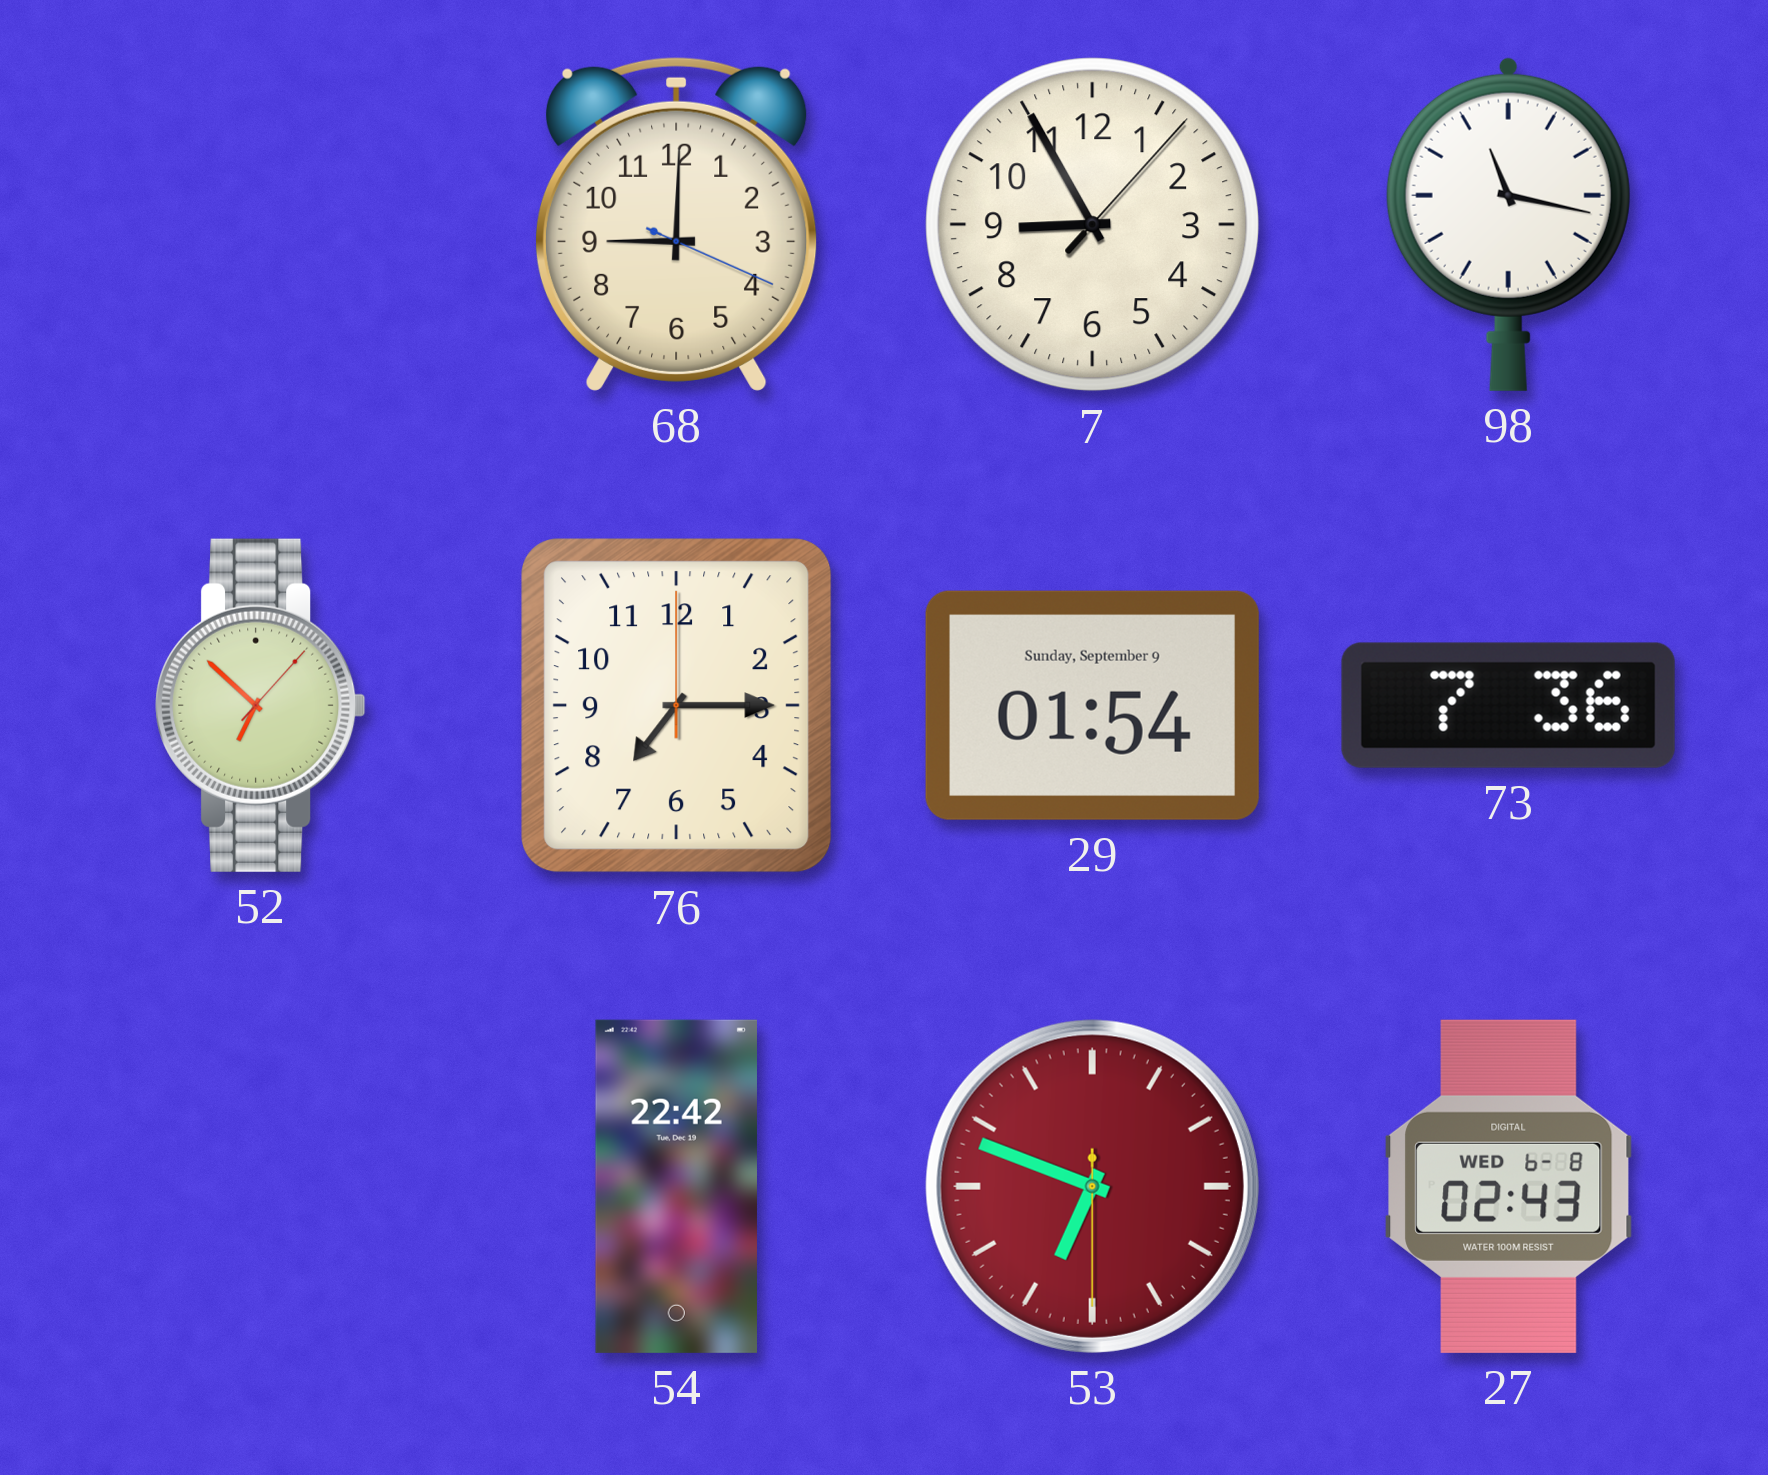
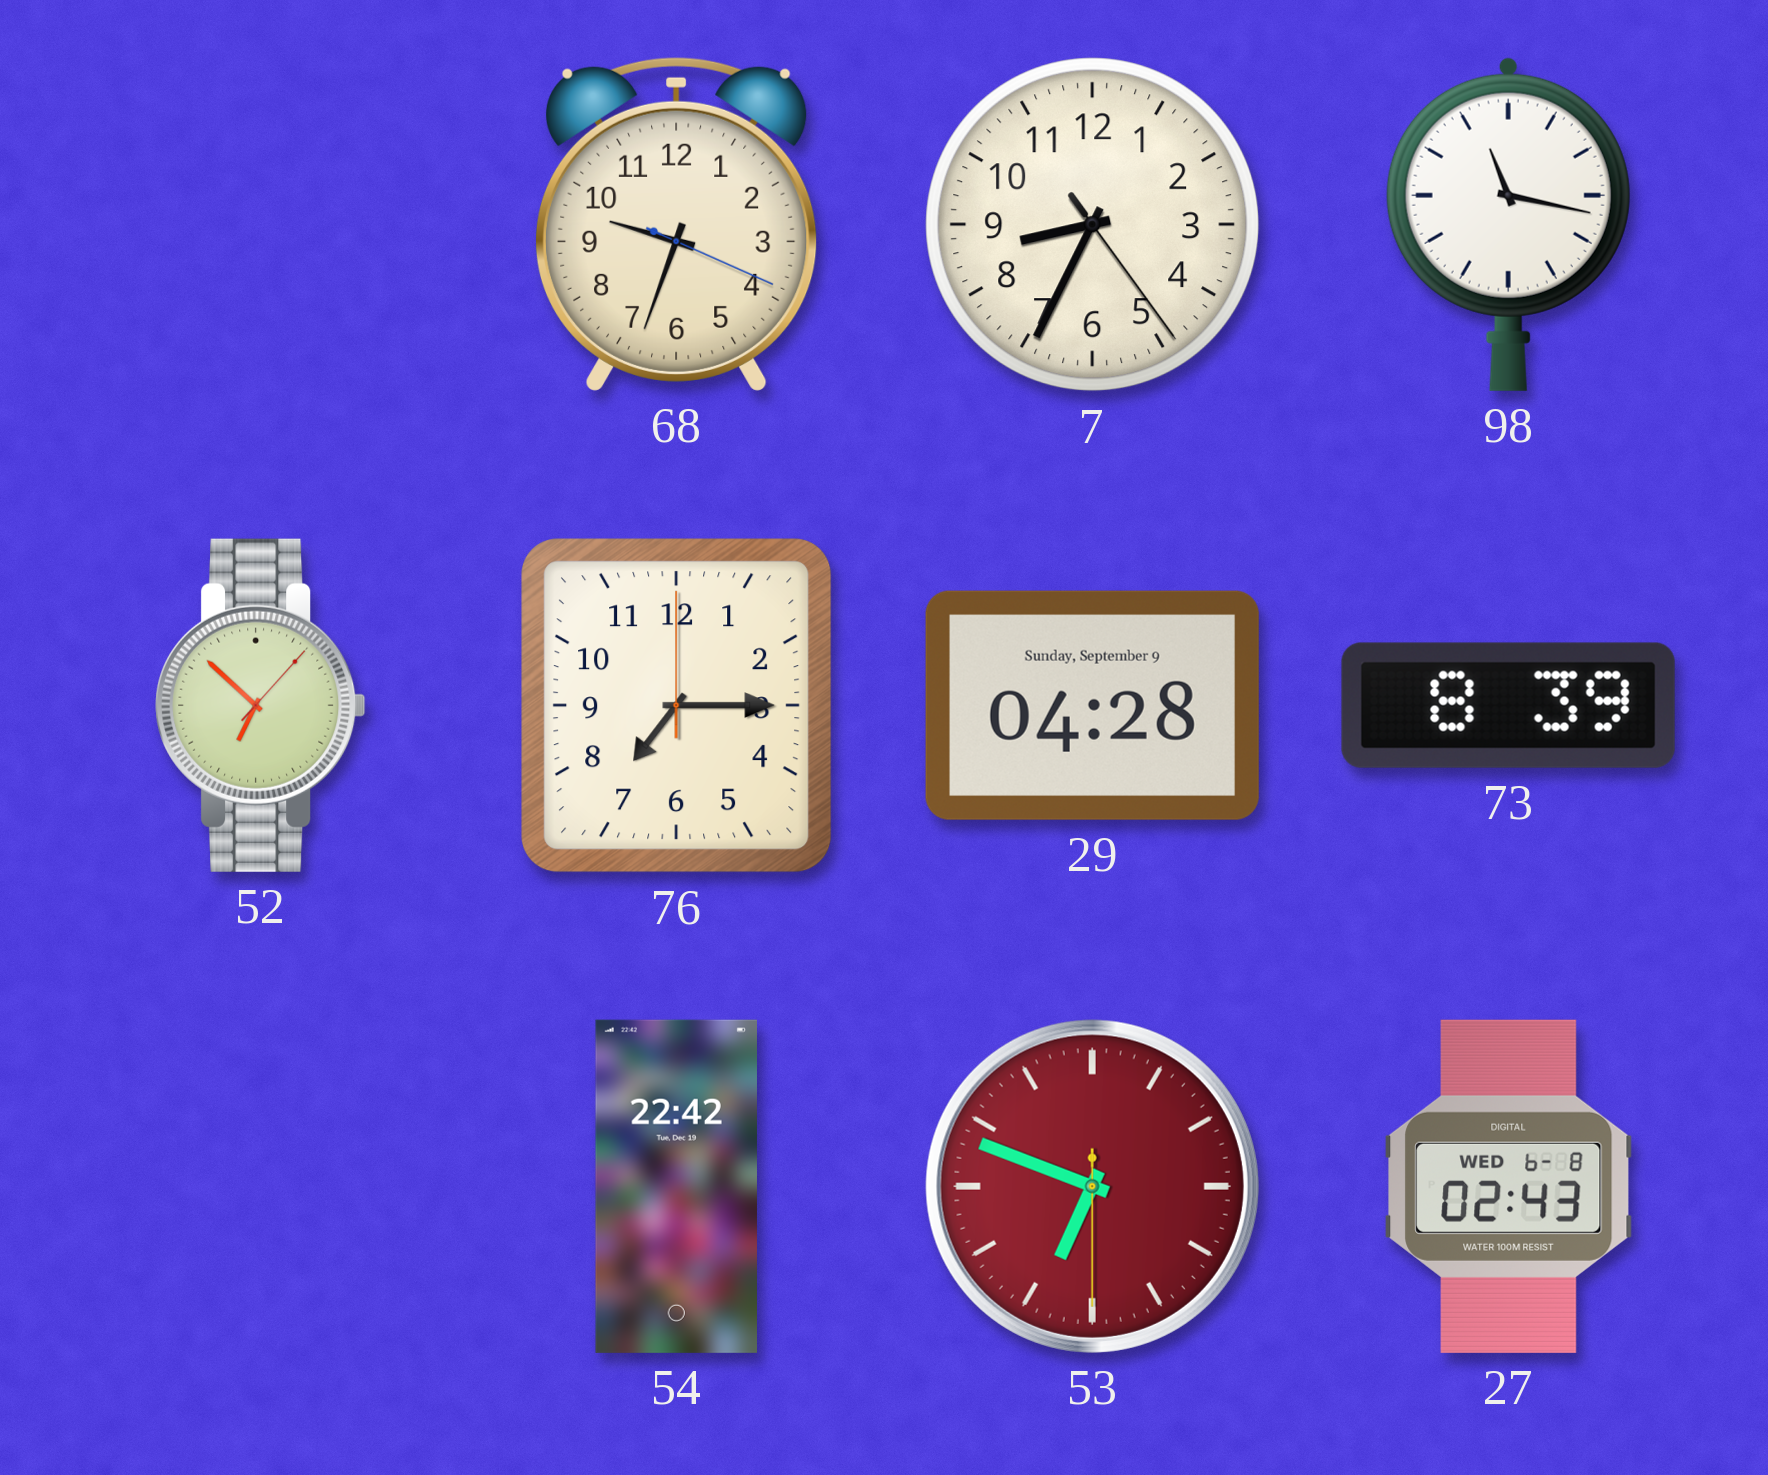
68: 9:00 -> 9:33
7: 8:55 -> 8:34
29: 01:54 -> 04:28
73: 7:36 -> 8:39
